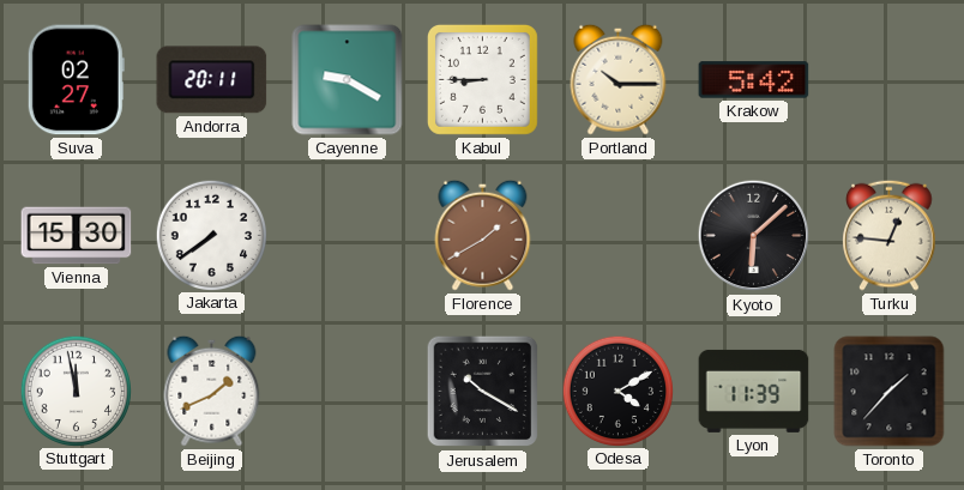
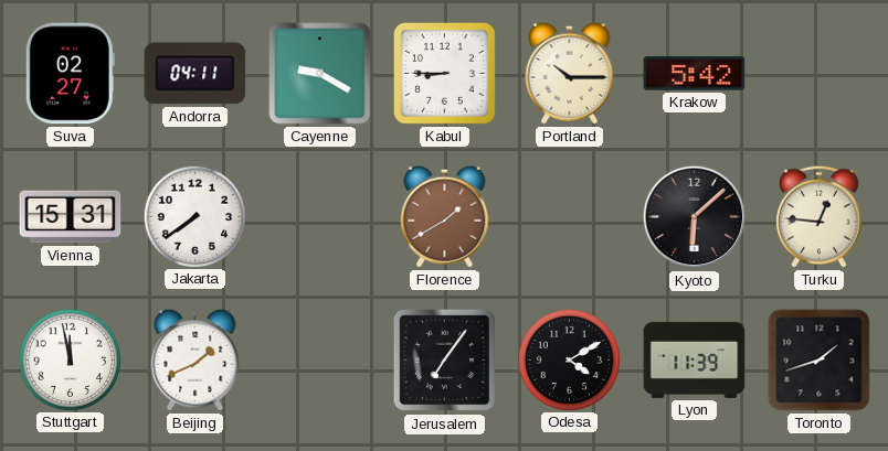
Andorra: 20:11 -> 04:11
Vienna: 15:30 -> 15:31
Jerusalem: 10:20 -> 7:06
Toronto: 1:37 -> 1:42
